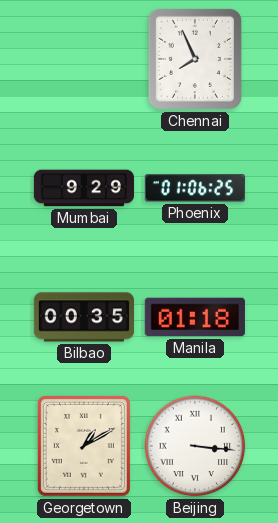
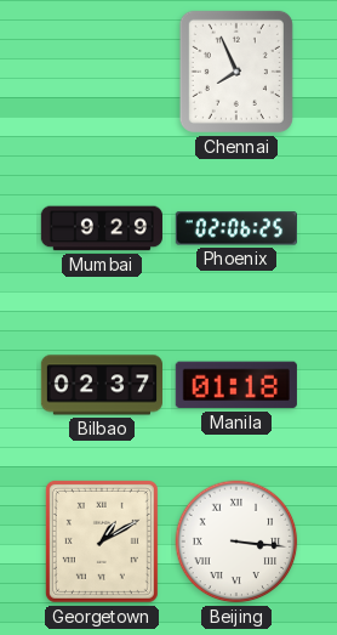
Phoenix: 01:06 -> 02:06
Bilbao: 00:35 -> 02:37
